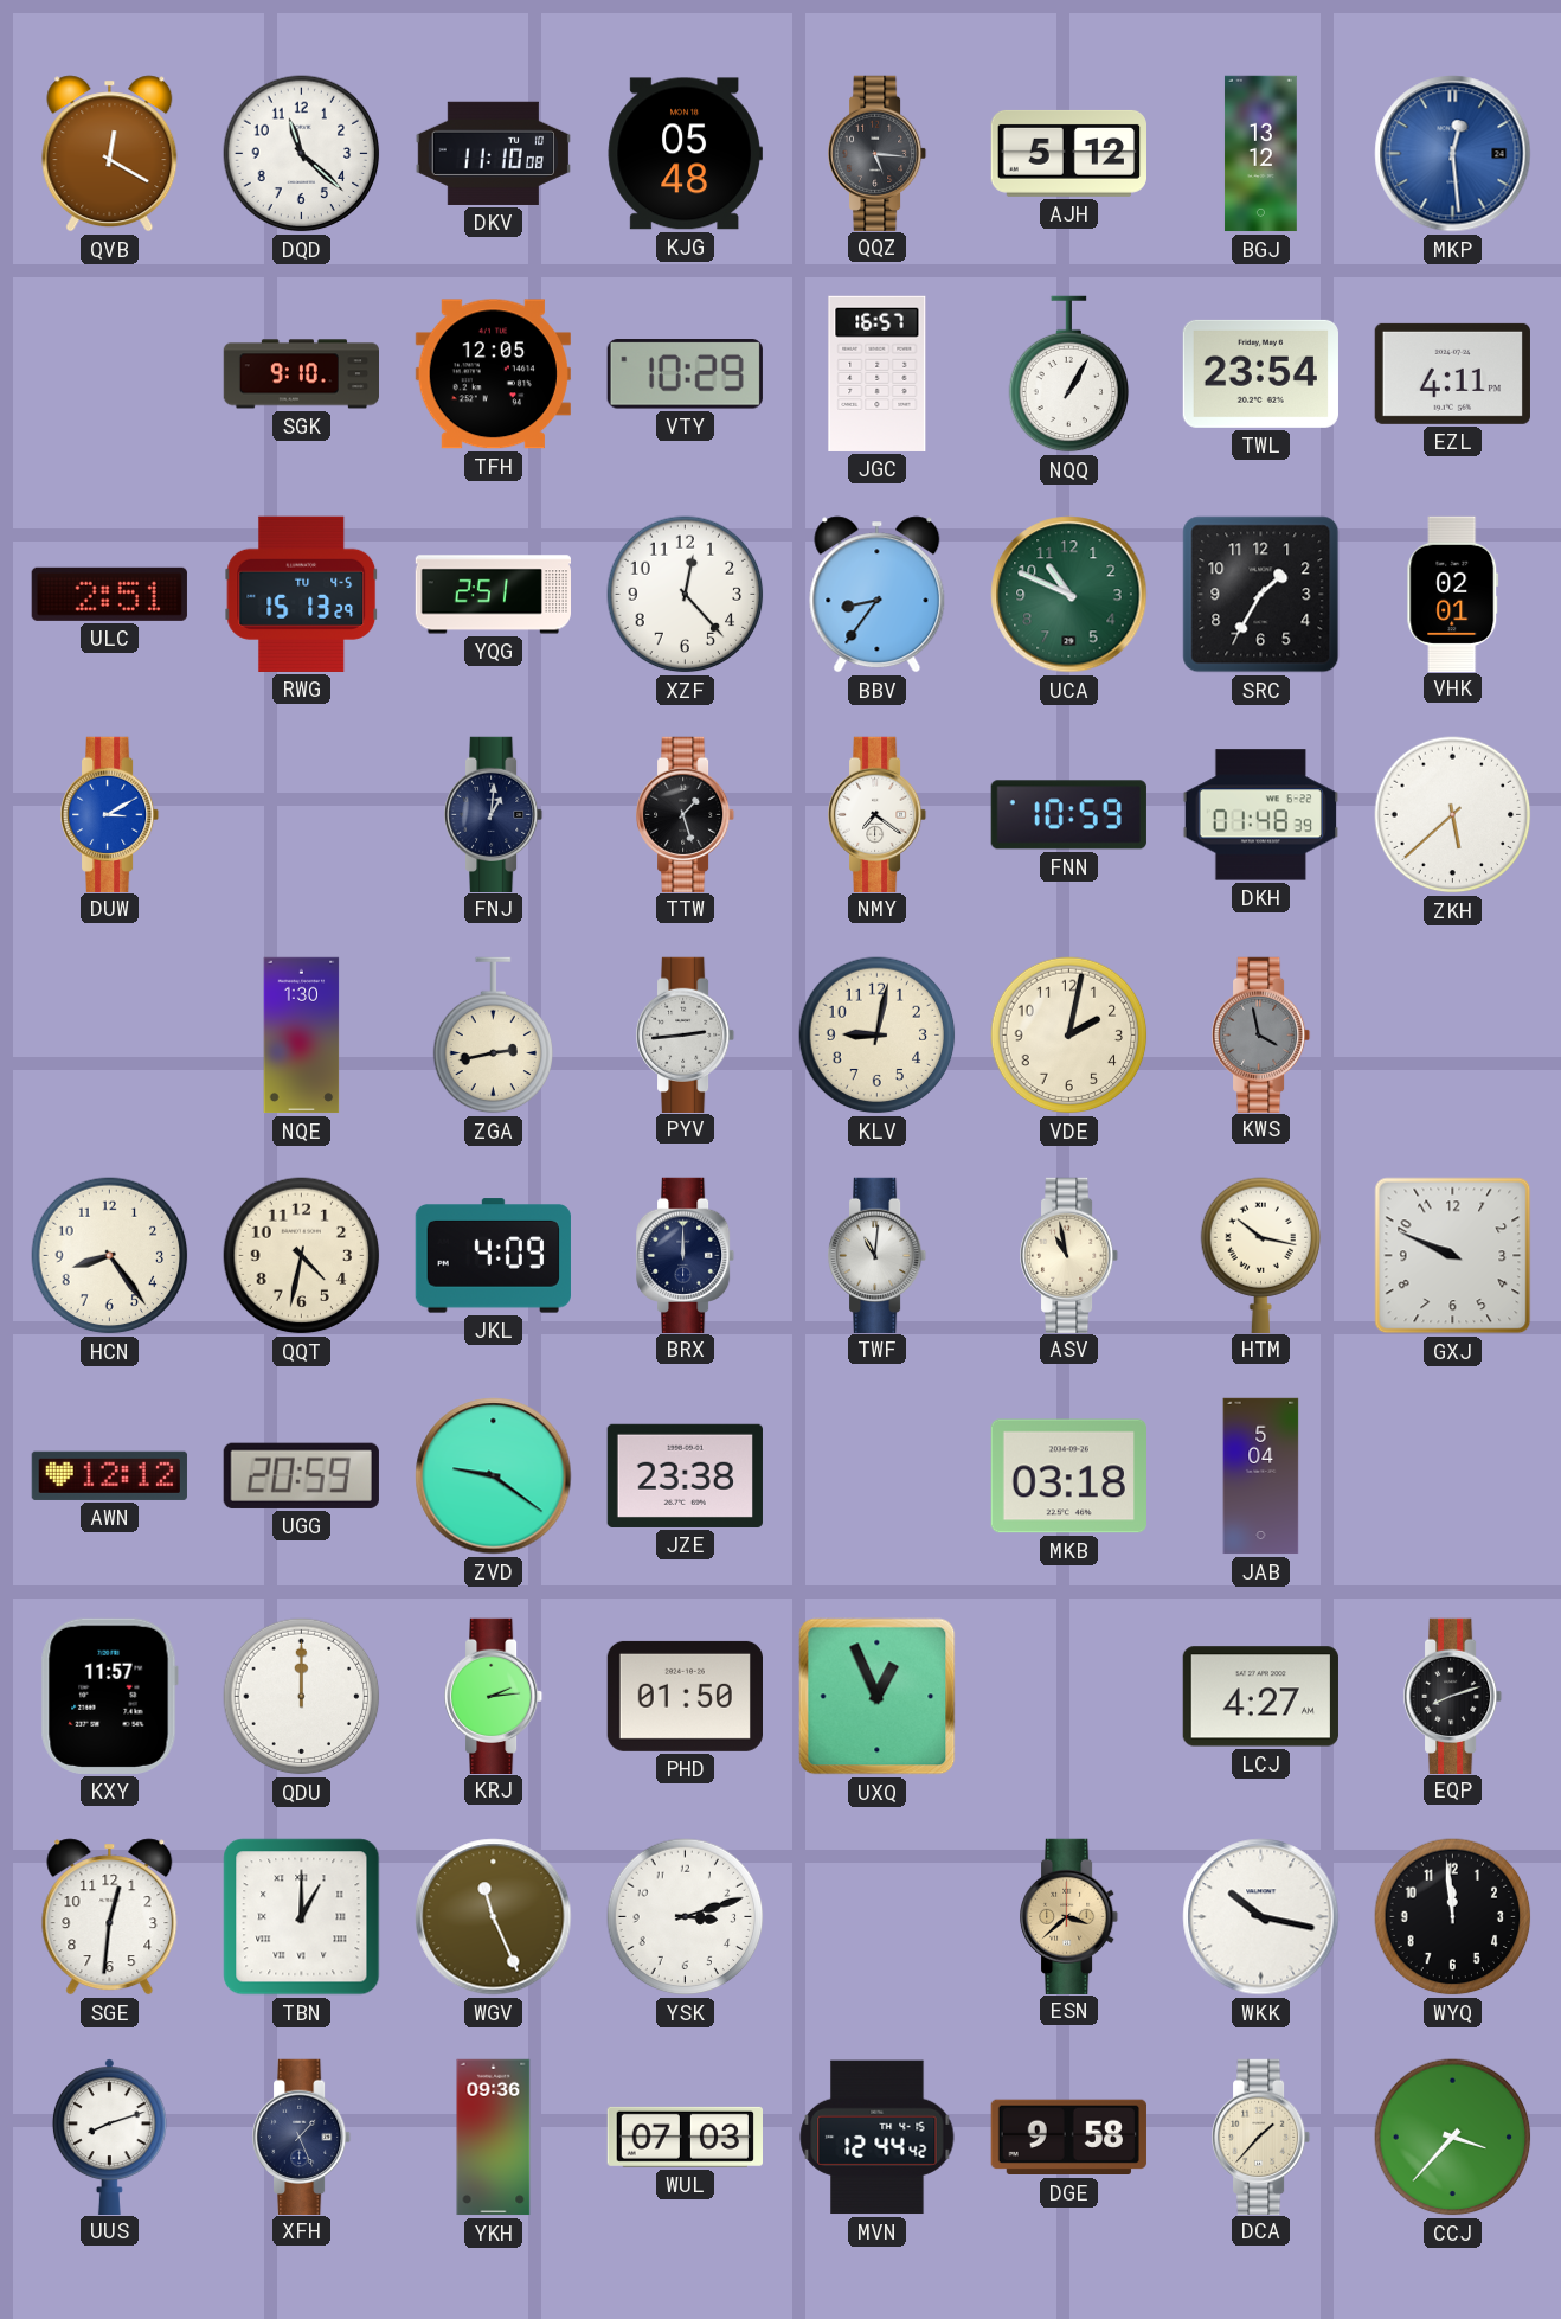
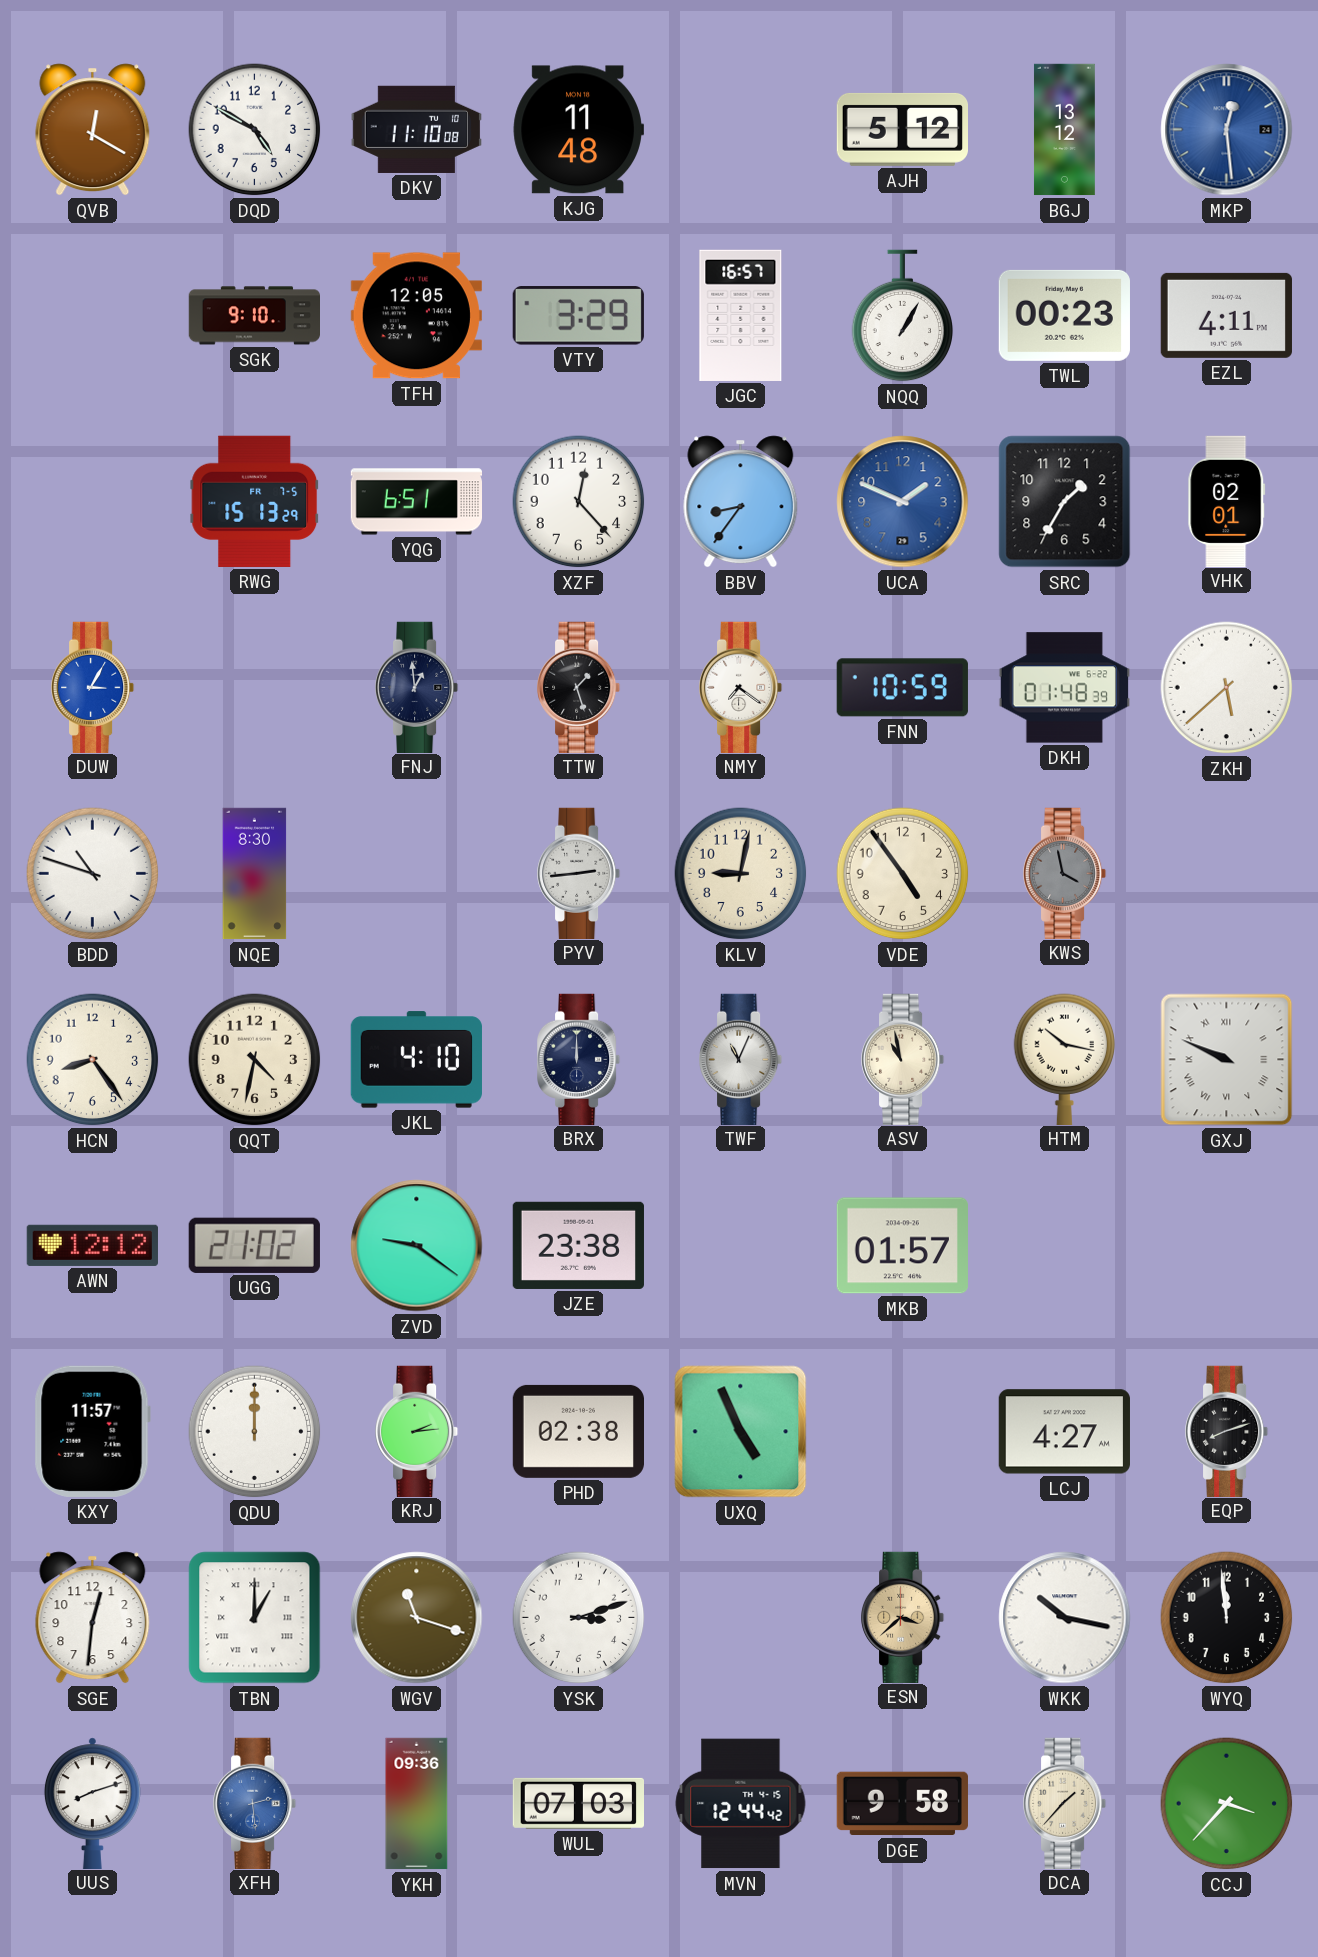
DQD: 11:22 -> 4:50
KJG: 05:48 -> 11:48
QQZ: 5:16 -> none
VTY: 10:29 -> 3:29
TWL: 23:54 -> 00:23
ULC: 2:51 -> none
RWG date: TU 4-5 -> FR 7-5
YQG: 2:51 -> 6:51
UCA: 10:49 -> 1:49
UCA dial: green -> blue
DUW: 3:10 -> 3:05
FNJ: 1:01 -> 12:59
BDD: none -> 10:48
NQE: 1:30 -> 8:30
ZGA: 2:43 -> none
VDE: 2:02 -> 4:54
JKL: 4:09 -> 4:10
TWF: 11:01 -> 11:04
GXJ numerals: Arabic -> Roman
UGG: 20:59 -> 21:02
MKB: 03:18 -> 01:57
JAB: 5:04 -> none
PHD: 01:50 -> 02:38
UXQ: 12:56 -> 4:56
WGV: 11:26 -> 11:18
XFH: 1:26 -> 2:29
XFH dial: navy -> blue
